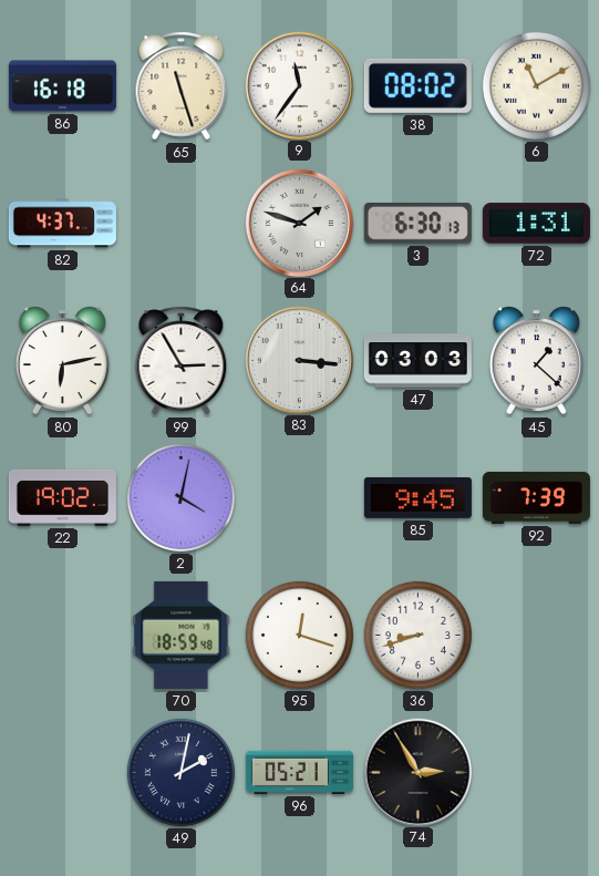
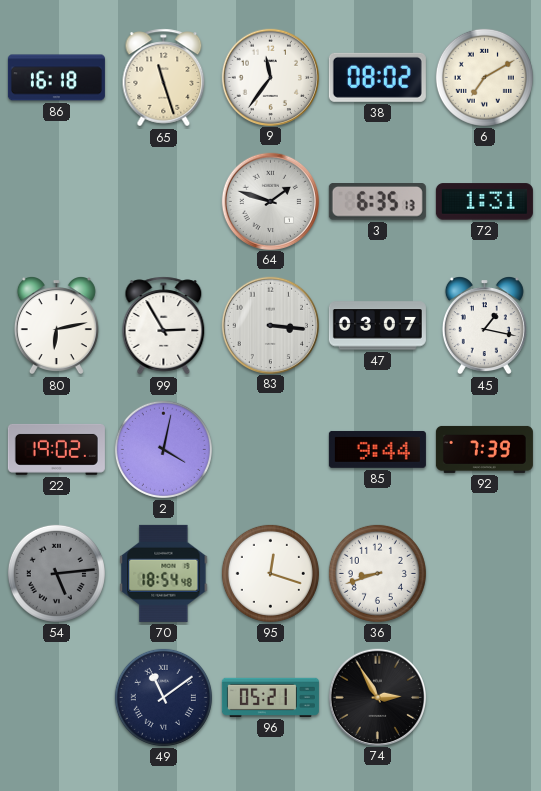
6: 11:10 -> 7:10
82: 4:37 -> none
3: 6:30 -> 6:35
47: 03:03 -> 03:07
45: 1:22 -> 1:17
85: 9:45 -> 9:44
54: none -> 5:14
70: 18:59 -> 18:54
49: 2:02 -> 11:09
